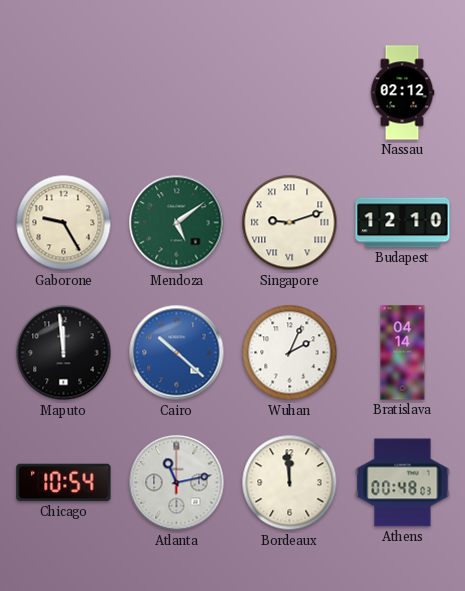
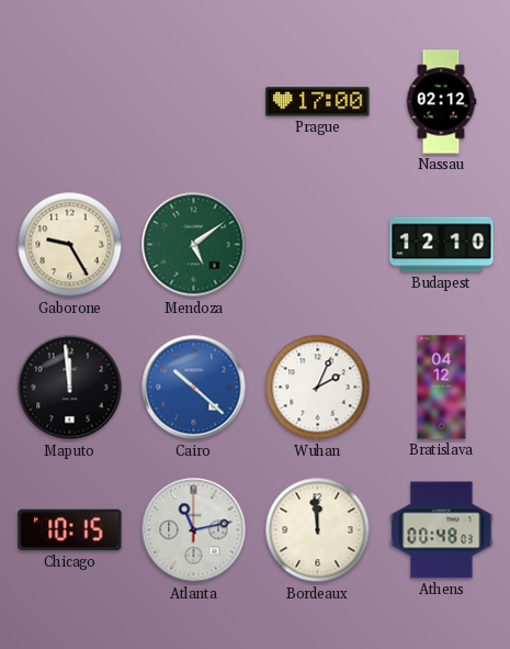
Prague: none -> 17:00
Singapore: 9:12 -> none
Bratislava: 04:14 -> 04:12
Chicago: 10:54 -> 10:15
